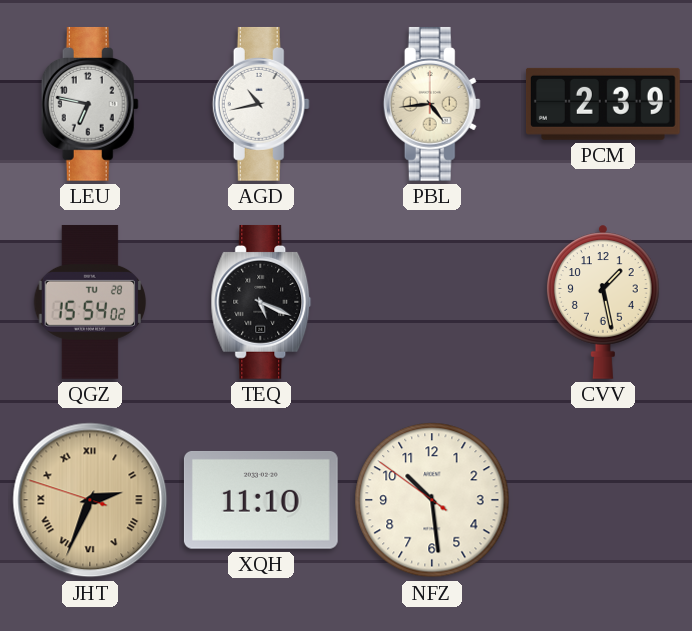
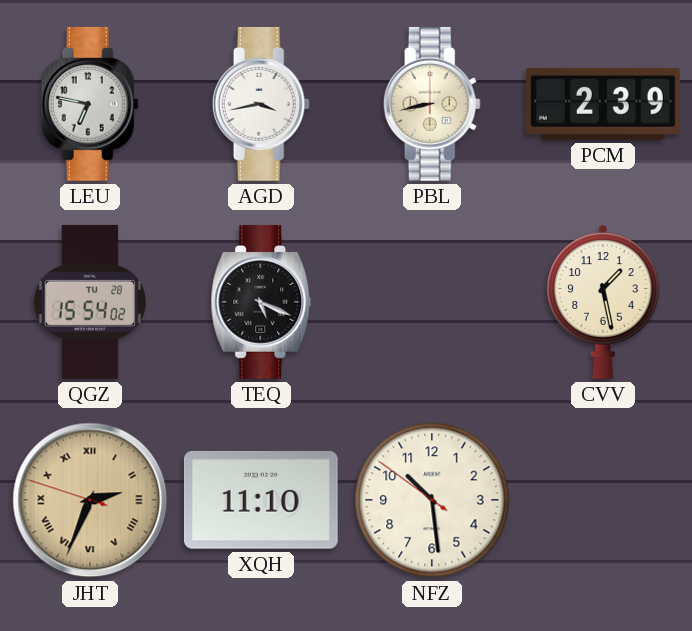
AGD: 10:43 -> 3:43
PBL: 4:44 -> 8:43
